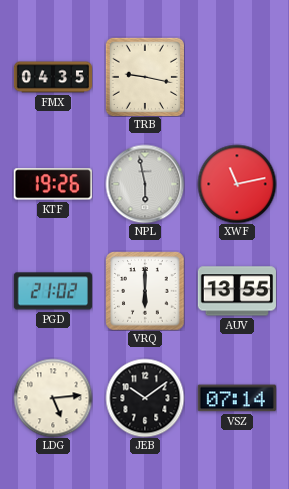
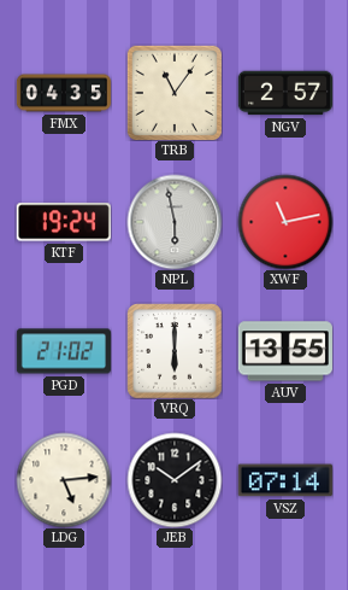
TRB: 9:17 -> 11:06
NGV: none -> 2:57
KTF: 19:26 -> 19:24
